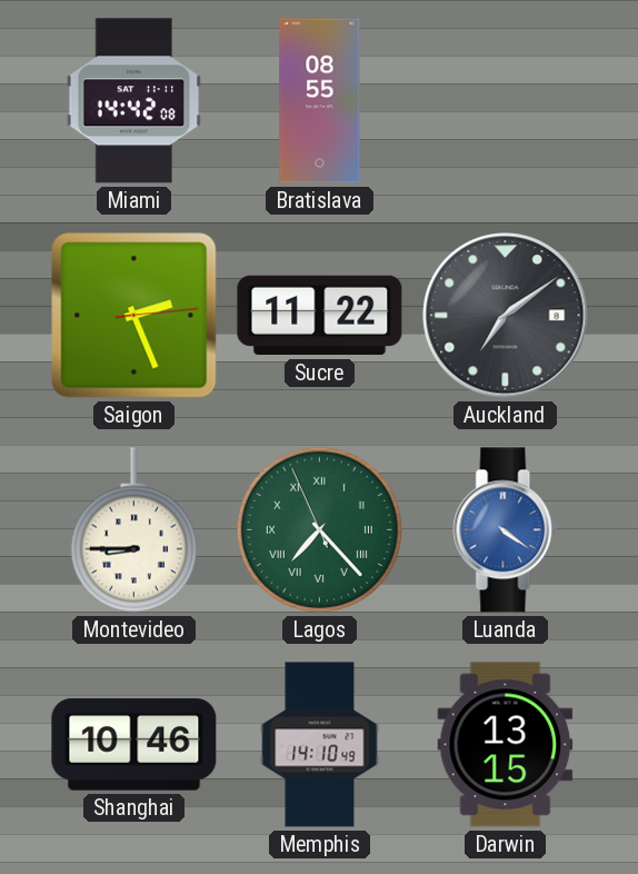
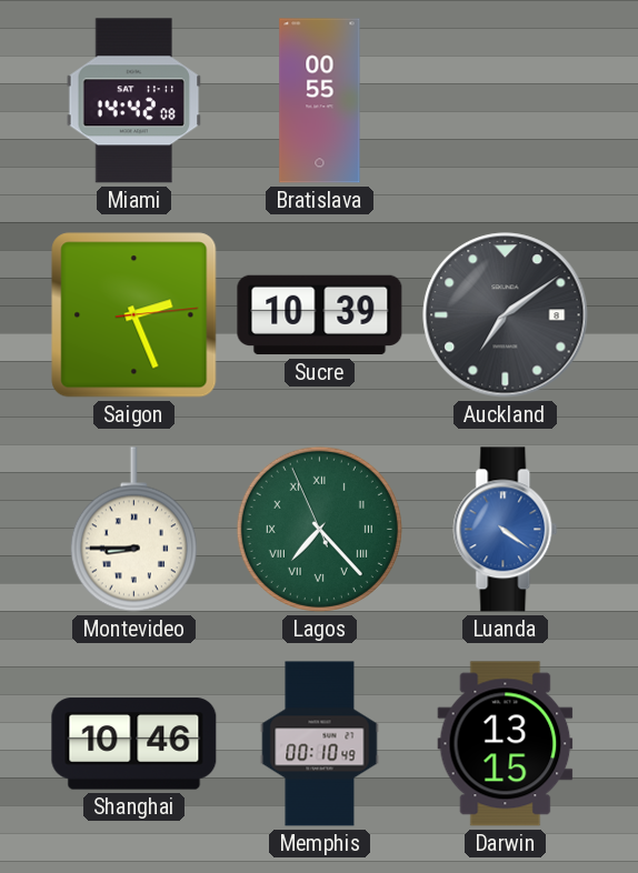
Bratislava: 08:55 -> 00:55
Sucre: 11:22 -> 10:39
Memphis: 14:10 -> 00:10
